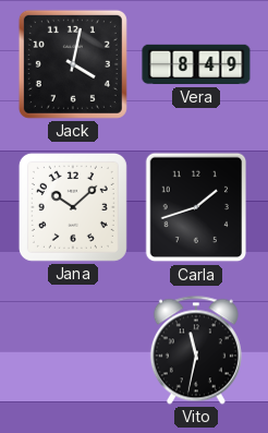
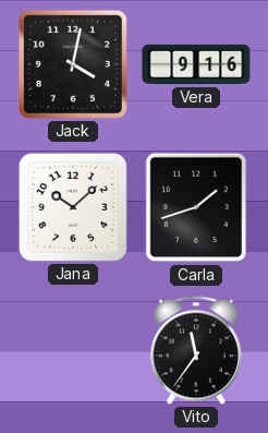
Vera: 8:49 -> 9:16
Vito: 11:32 -> 11:36
